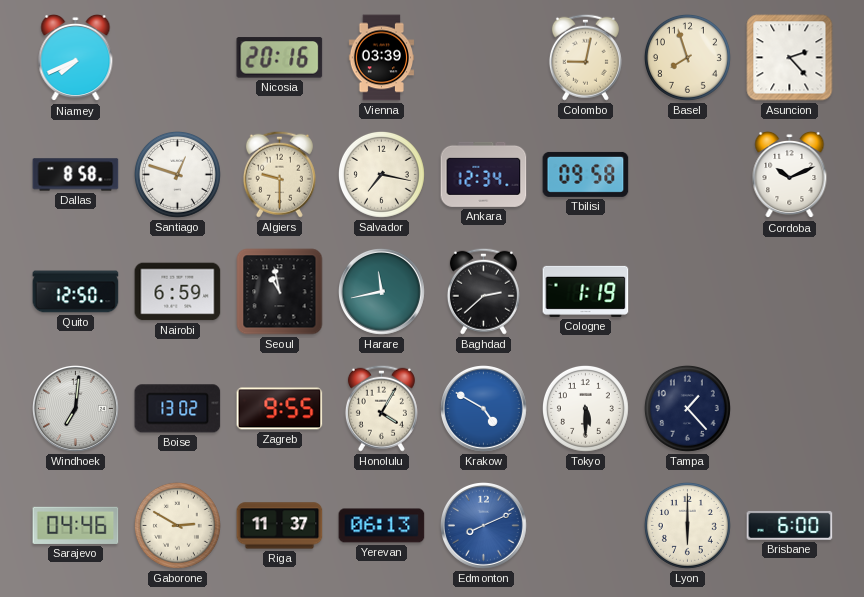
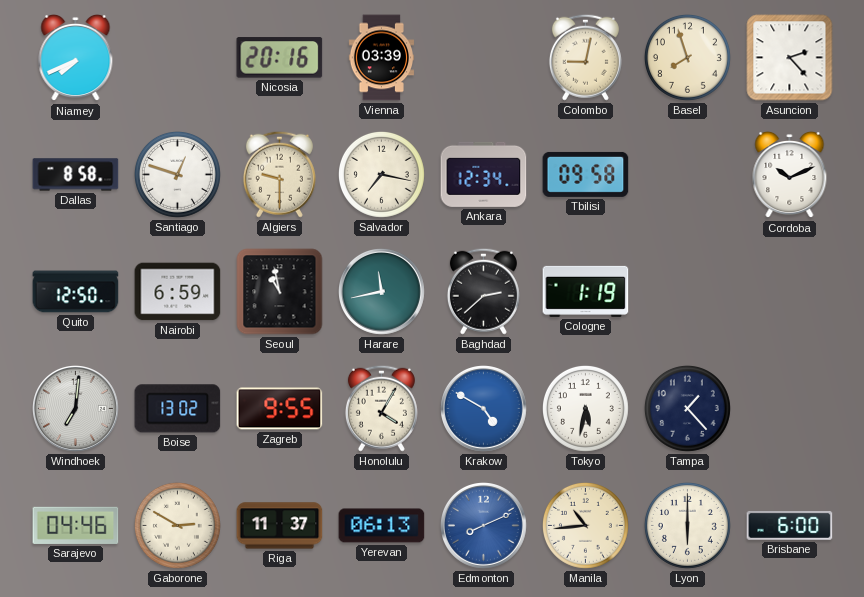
Tokyo: 5:30 -> 5:32
Manila: none -> 10:44
